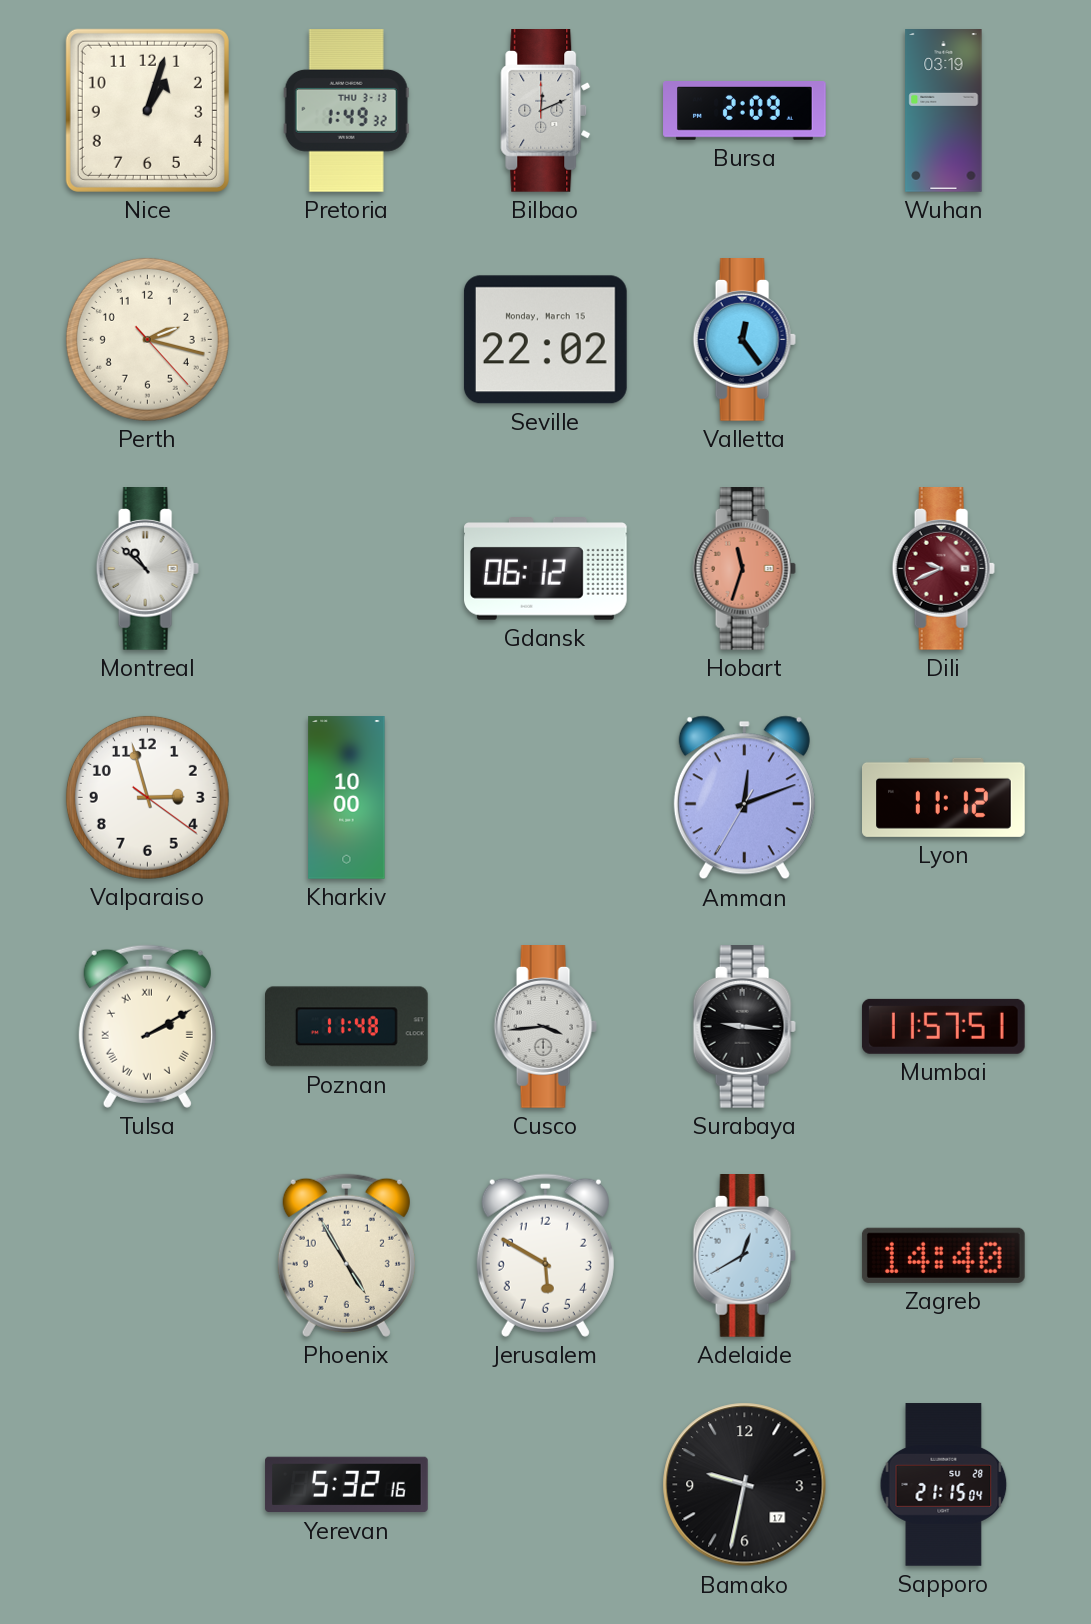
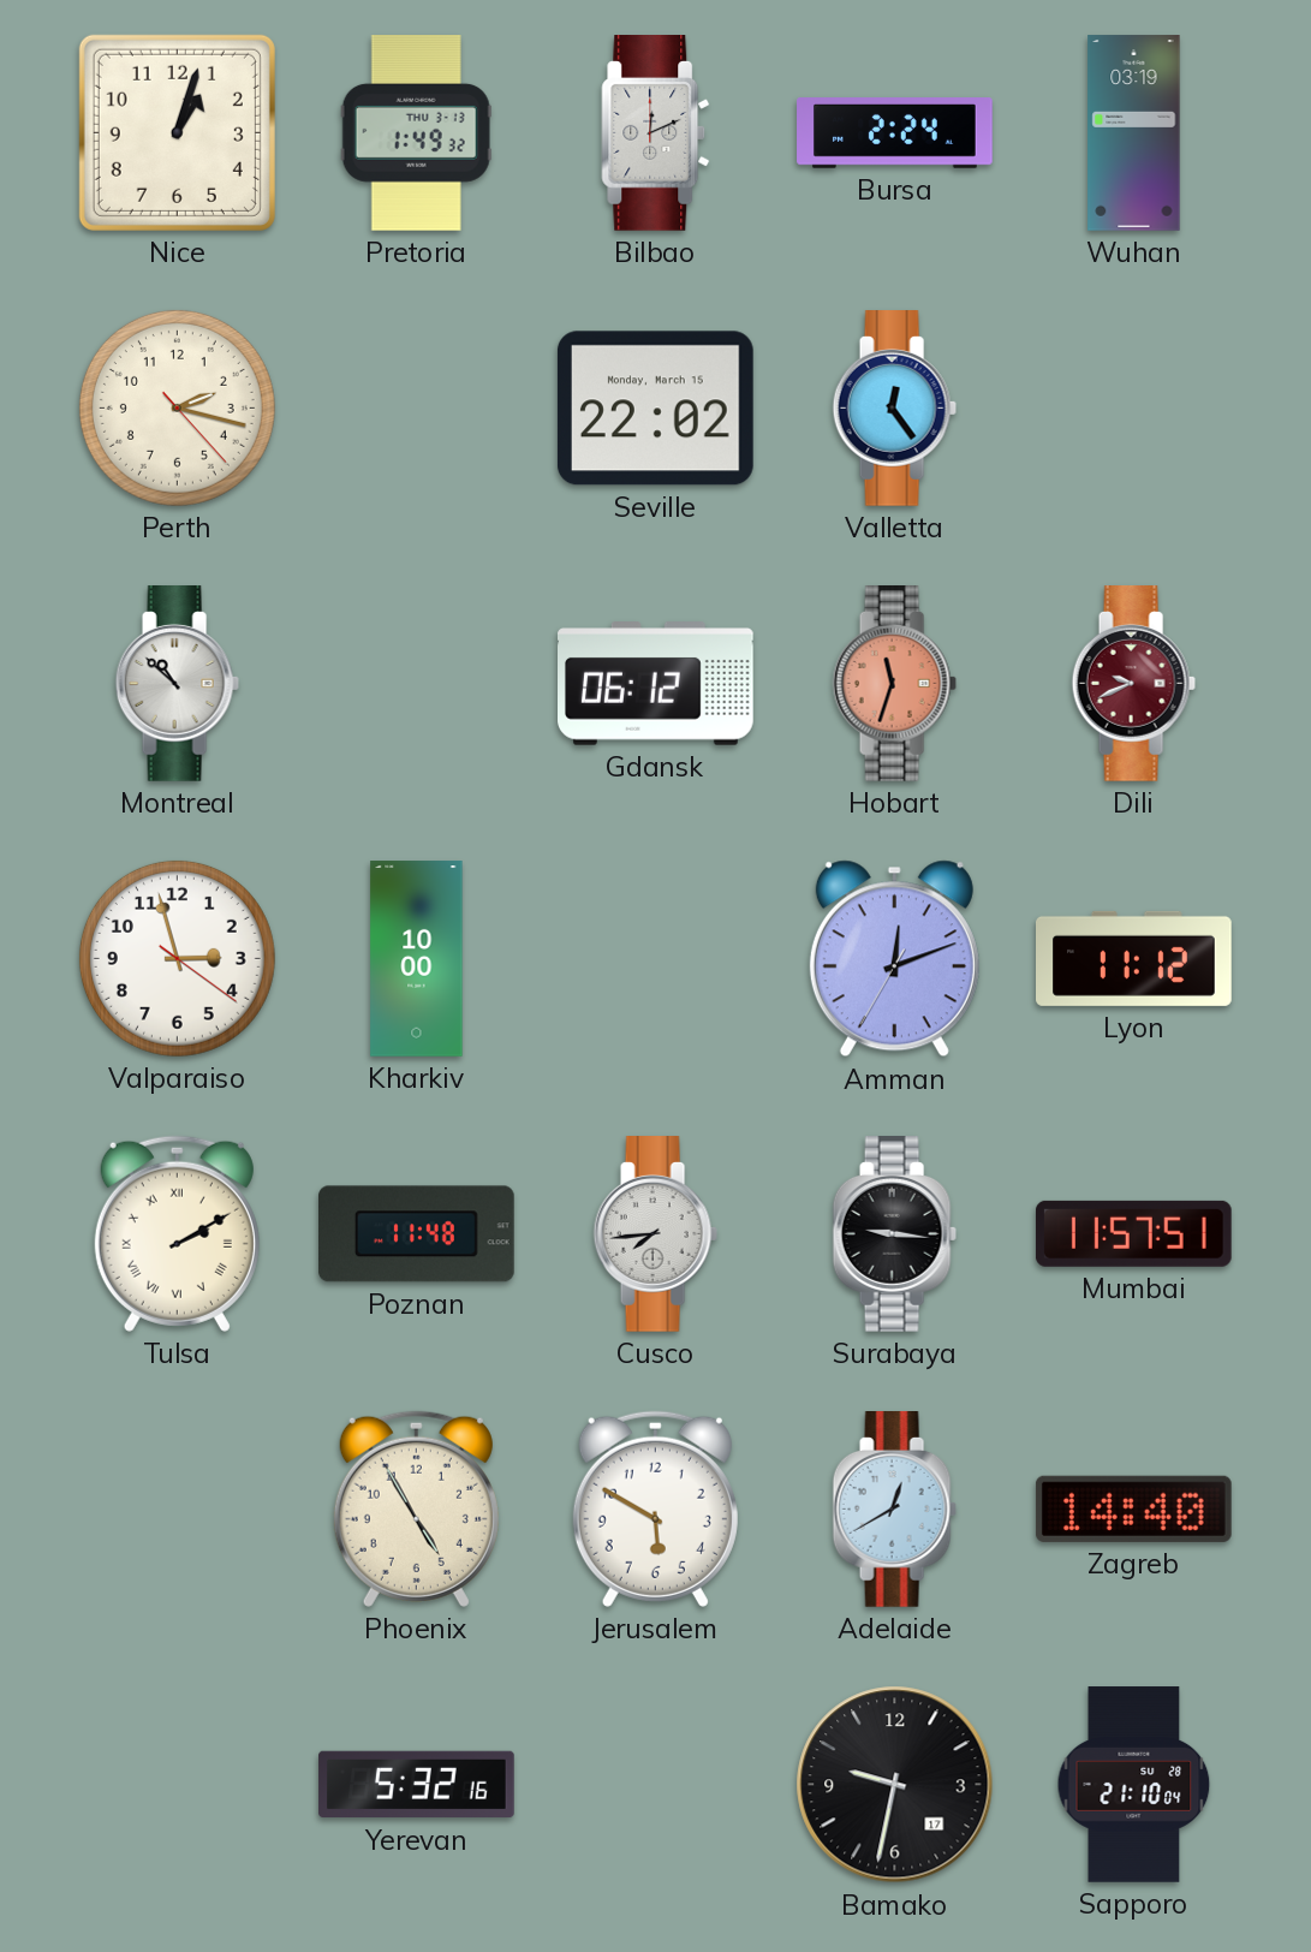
Bursa: 2:09 -> 2:24
Cusco: 3:44 -> 7:44
Sapporo: 21:15 -> 21:10
